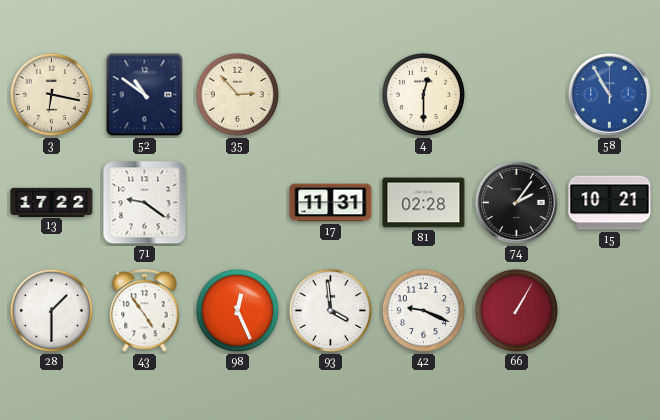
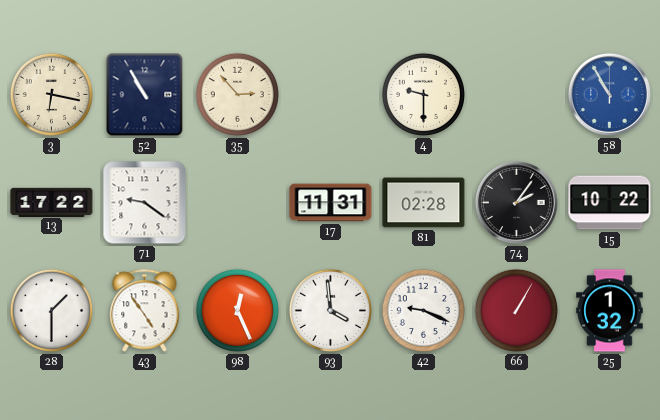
52: 10:51 -> 10:55
4: 12:30 -> 9:30
15: 10:21 -> 10:22
25: none -> 1:32
